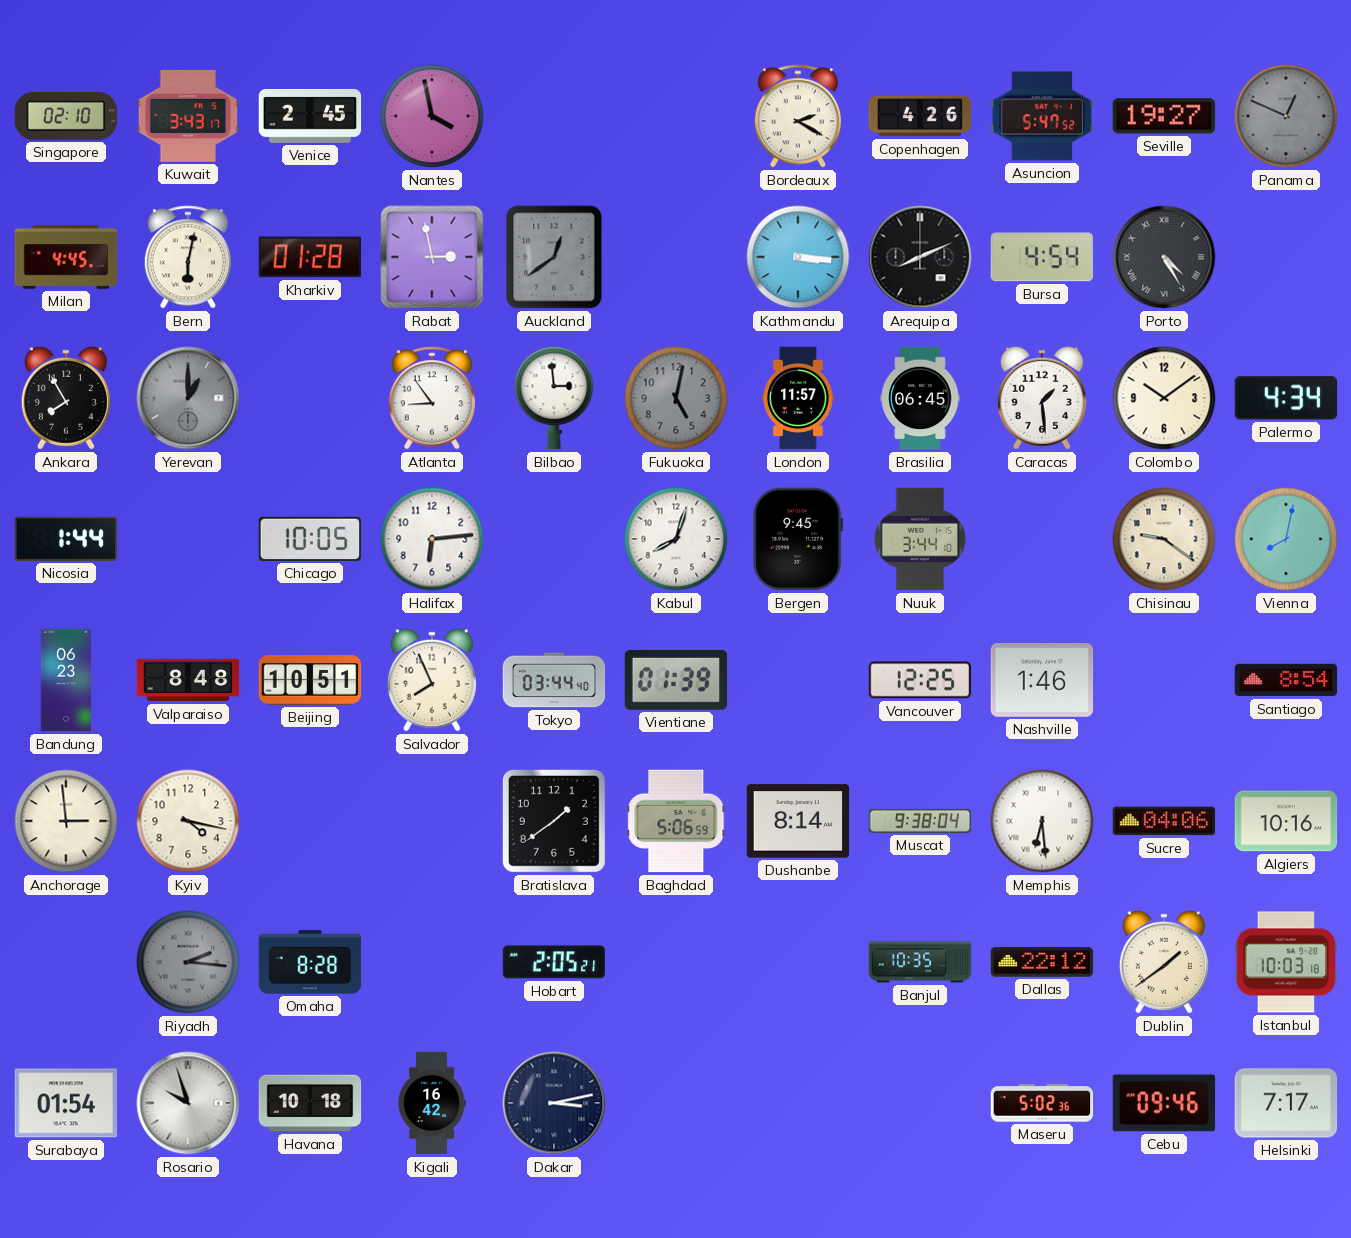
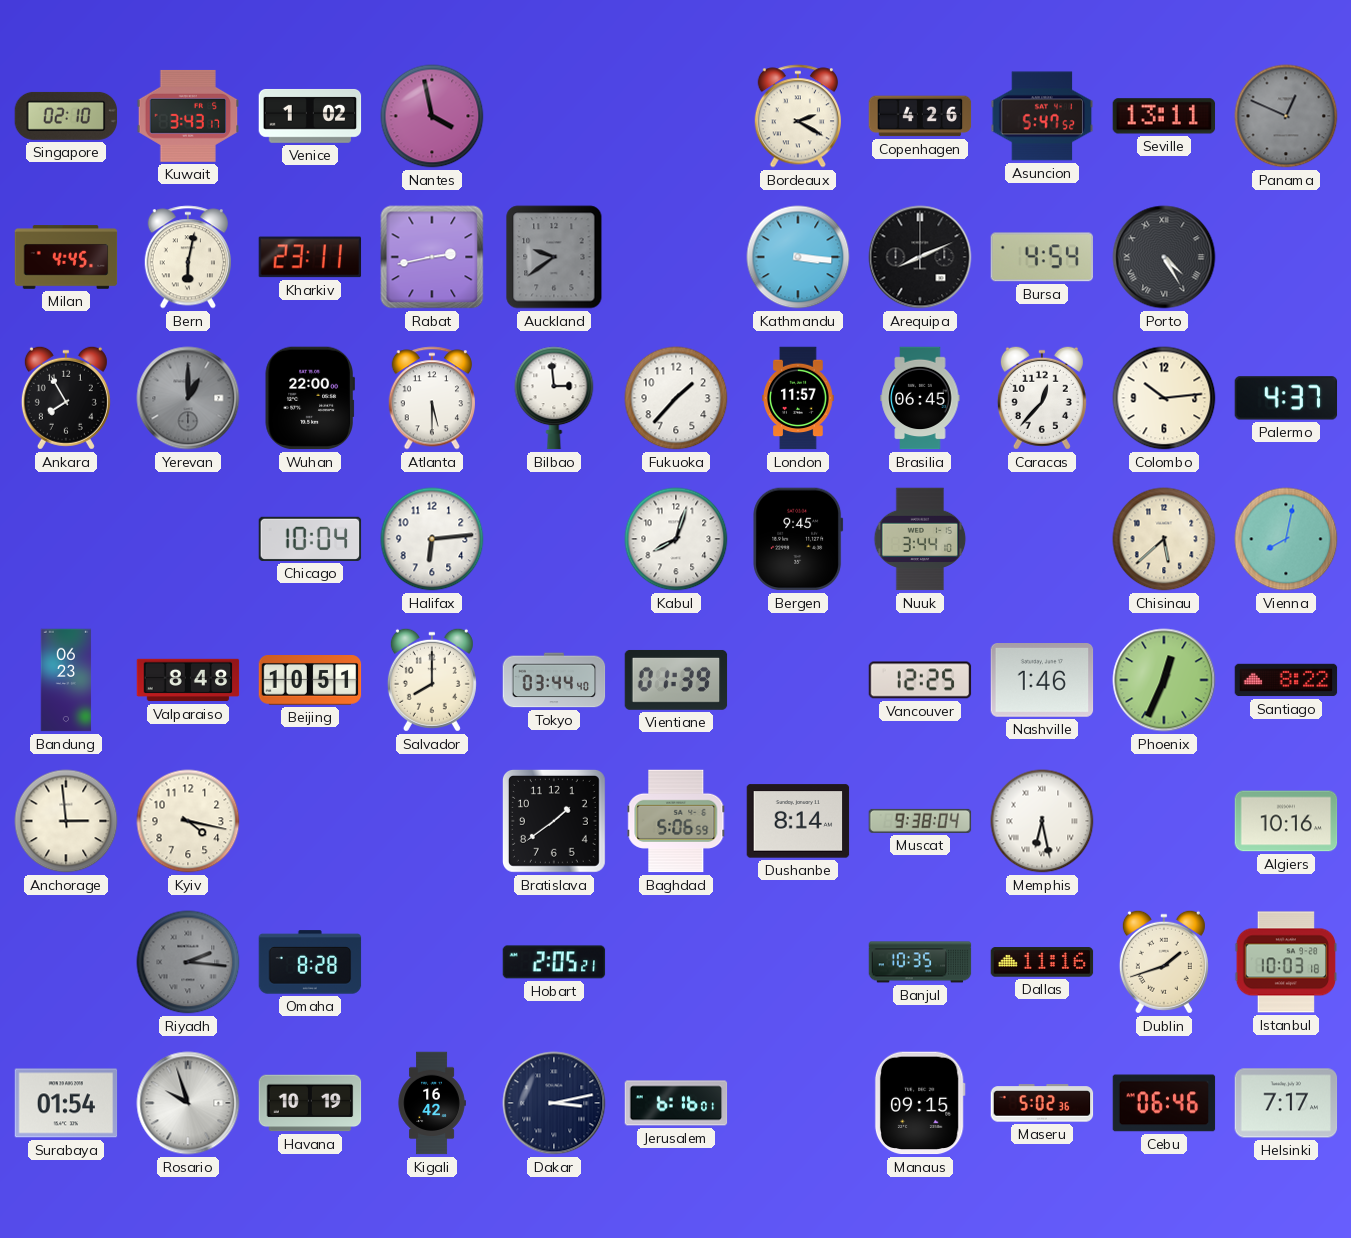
Venice: 2:45 -> 1:02
Seville: 19:27 -> 13:11
Kharkiv: 01:28 -> 23:11
Rabat: 2:58 -> 2:43
Auckland: 12:39 -> 9:39
Wuhan: none -> 22:00
Atlanta: 8:54 -> 5:30
Fukuoka: 5:02 -> 1:37
Fukuoka dial: grey -> white
Caracas: 1:29 -> 12:37
Colombo: 10:09 -> 10:14
Palermo: 4:34 -> 4:37
Nicosia: 1:44 -> none
Chicago: 10:05 -> 10:04
Chisinau: 9:21 -> 5:38
Salvador: 7:56 -> 8:00
Phoenix: none -> 12:34
Santiago: 8:54 -> 8:22
Memphis: 6:29 -> 6:28
Sucre: 04:06 -> none
Dallas: 22:12 -> 11:16
Dublin: 1:39 -> 1:42
Havana: 10:18 -> 10:19
Jerusalem: none -> 6:16
Manaus: none -> 09:15
Cebu: 09:46 -> 06:46
